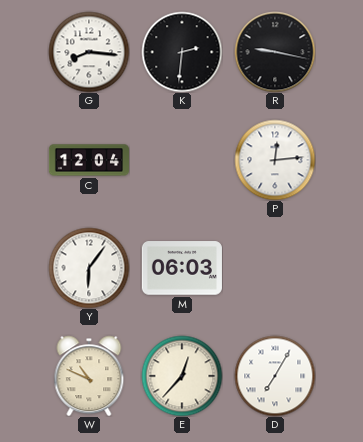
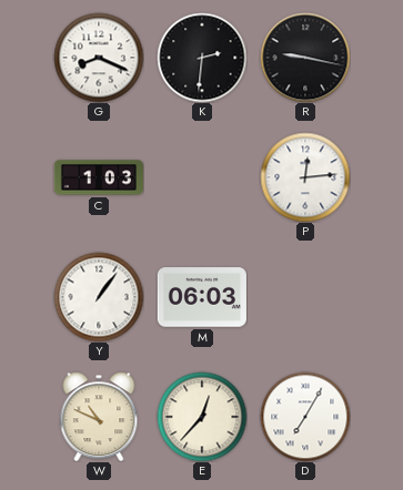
G: 8:16 -> 8:19
C: 12:04 -> 1:03
Y: 6:06 -> 1:06
